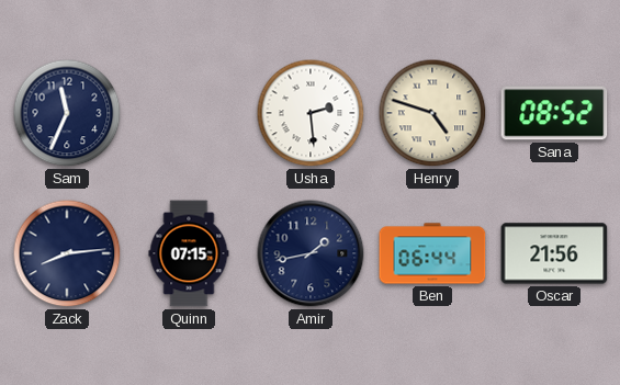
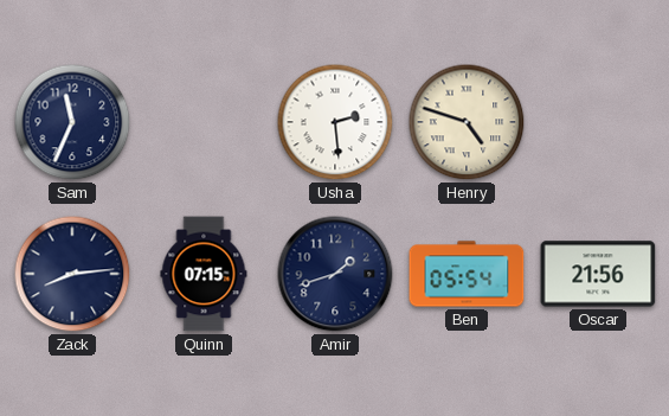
Sana: 08:52 -> none
Amir: 1:43 -> 1:42
Ben: 06:44 -> 05:54
